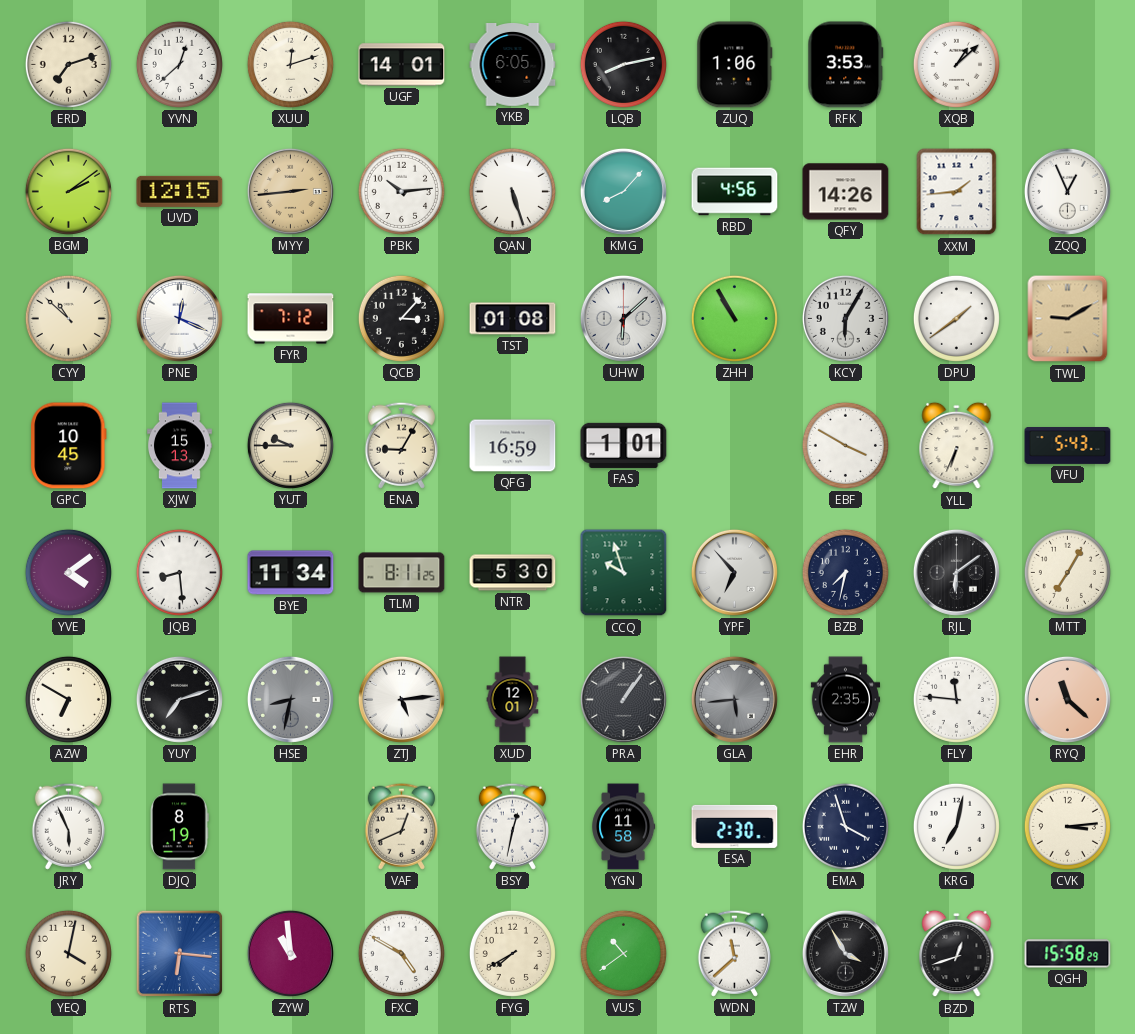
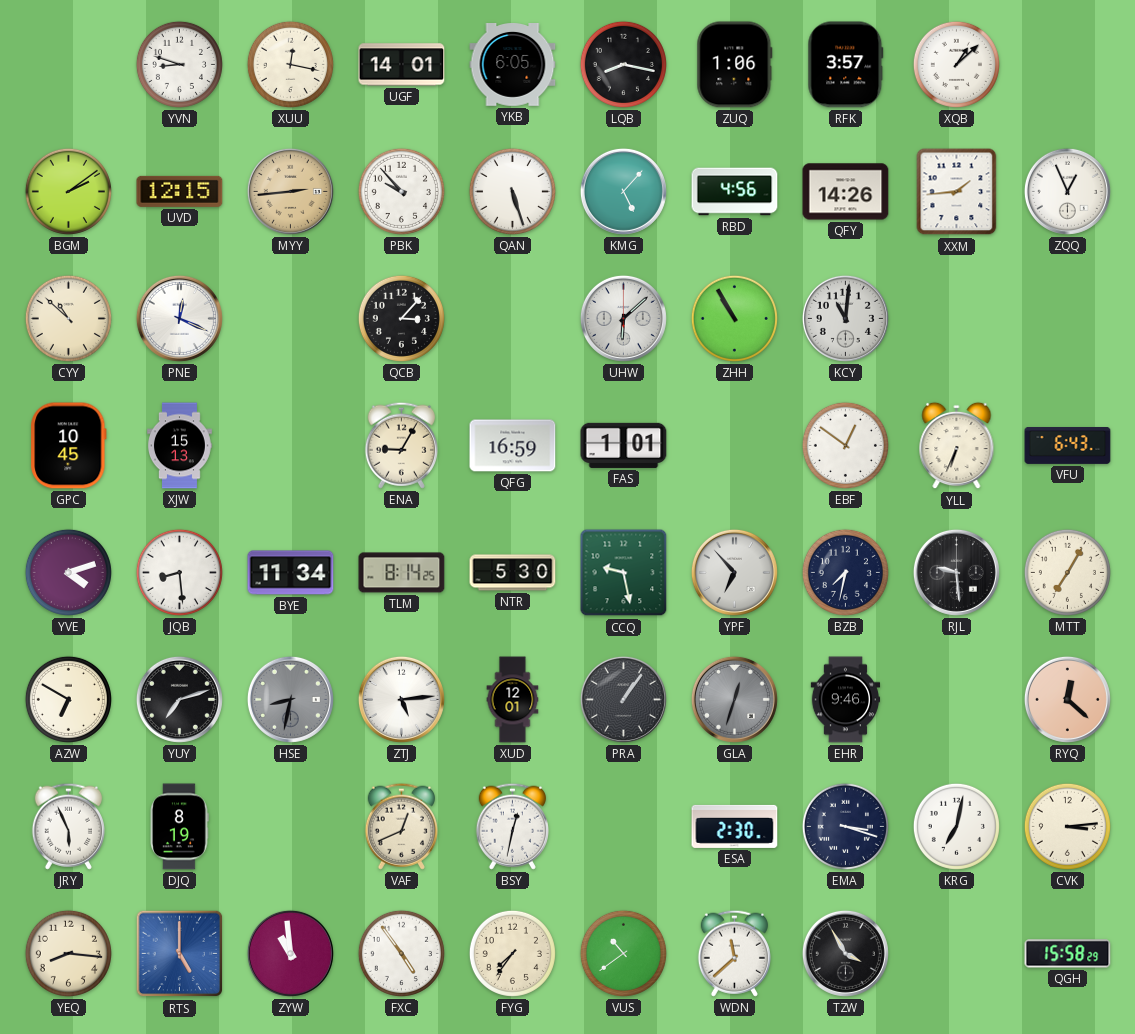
ERD: 7:12 -> none
YVN: 12:38 -> 8:48
XUU: 12:12 -> 12:17
LQB: 8:13 -> 8:17
RFK: 3:53 -> 3:57
PBK: 10:14 -> 9:53
KMG: 8:07 -> 5:07
FYR: 7:12 -> none
TST: 01:08 -> none
KCY: 6:05 -> 11:01
DPU: 1:39 -> none
TWL: 9:10 -> none
YUT: 9:45 -> none
EBF: 3:50 -> 12:51
VFU: 5:43 -> 6:43
YVE: 4:09 -> 4:12
TLM: 8:11 -> 8:14
CCQ: 9:57 -> 9:28
RJL: 6:09 -> 9:29
GLA: 5:44 -> 12:33
EHR: 2:35 -> 9:46
FLY: 11:46 -> none
RYQ: 11:22 -> 12:22
YGN: 11:58 -> none
EMA: 3:57 -> 3:18
YEQ: 4:02 -> 8:16
RTS: 6:16 -> 5:00
FXC: 4:50 -> 4:54
FYG: 7:40 -> 7:36
BZD: 12:42 -> none
